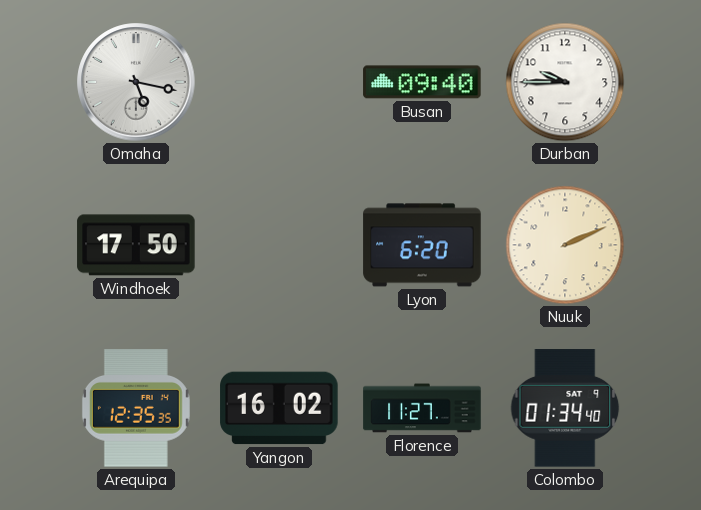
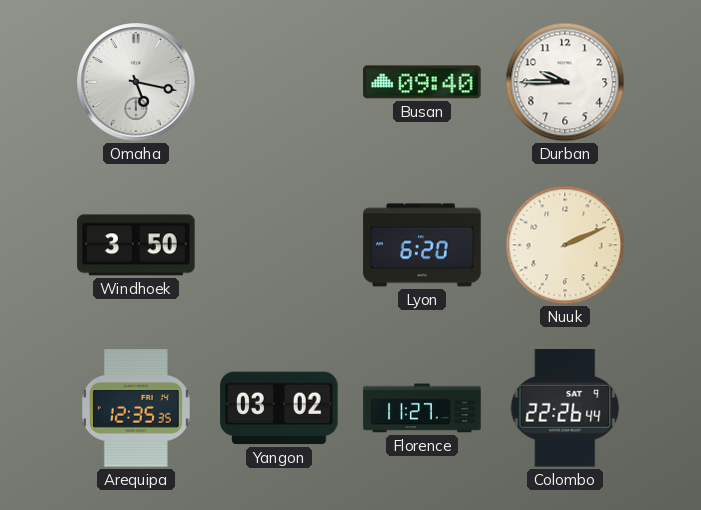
Windhoek: 17:50 -> 3:50
Yangon: 16:02 -> 03:02
Colombo: 01:34 -> 22:26
